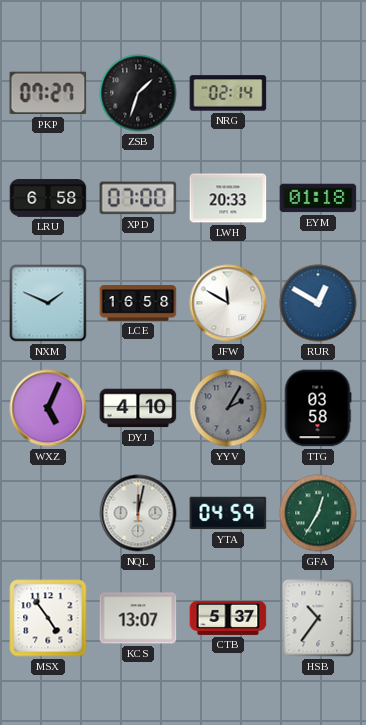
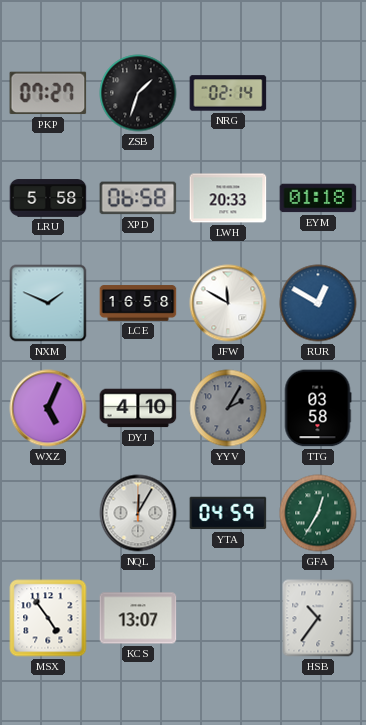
LRU: 6:58 -> 5:58
XPD: 07:00 -> 06:58
NQL: 12:02 -> 12:05
CTB: 5:37 -> none
